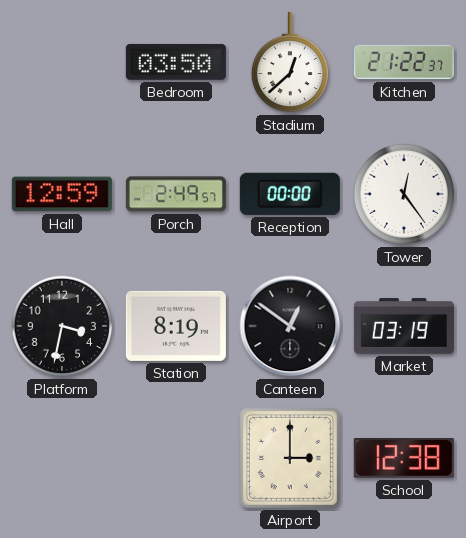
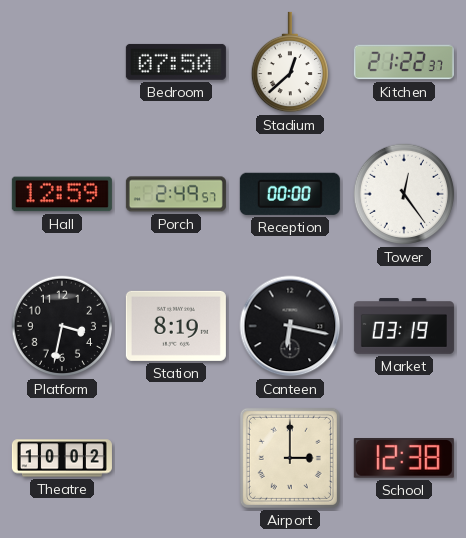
Bedroom: 03:50 -> 07:50
Canteen: 12:51 -> 6:17
Theatre: none -> 10:02
